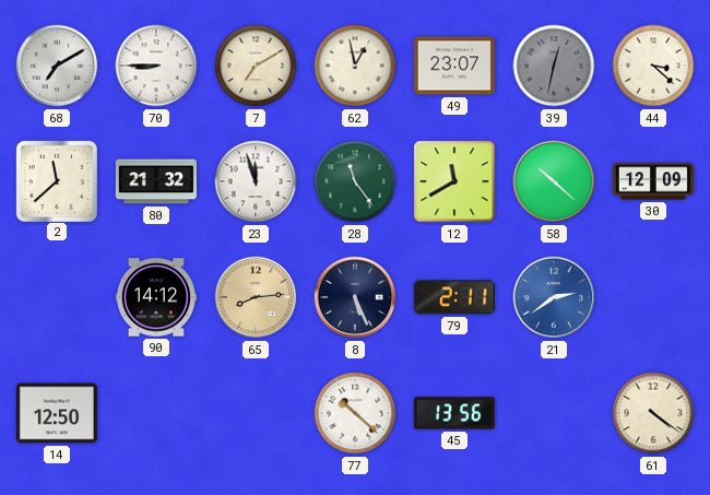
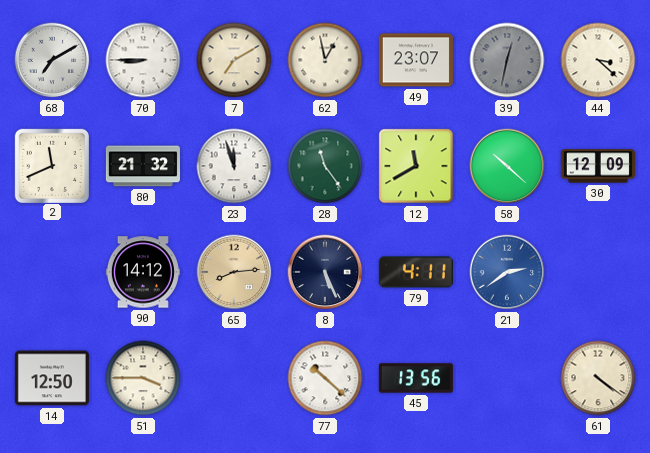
2: 11:38 -> 11:41
79: 2:11 -> 4:11
51: none -> 3:45
